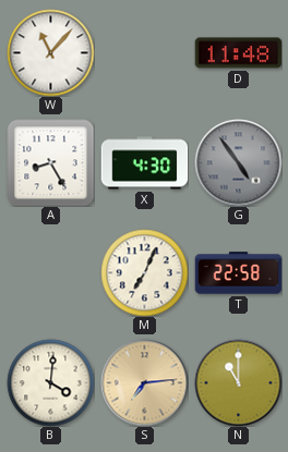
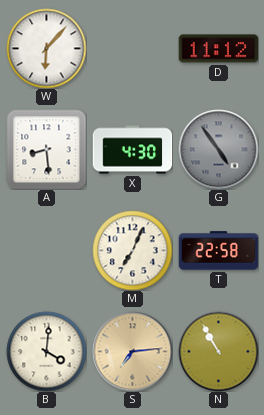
W: 11:07 -> 6:07
D: 11:48 -> 11:12
A: 8:25 -> 8:29
N: 11:00 -> 10:55
